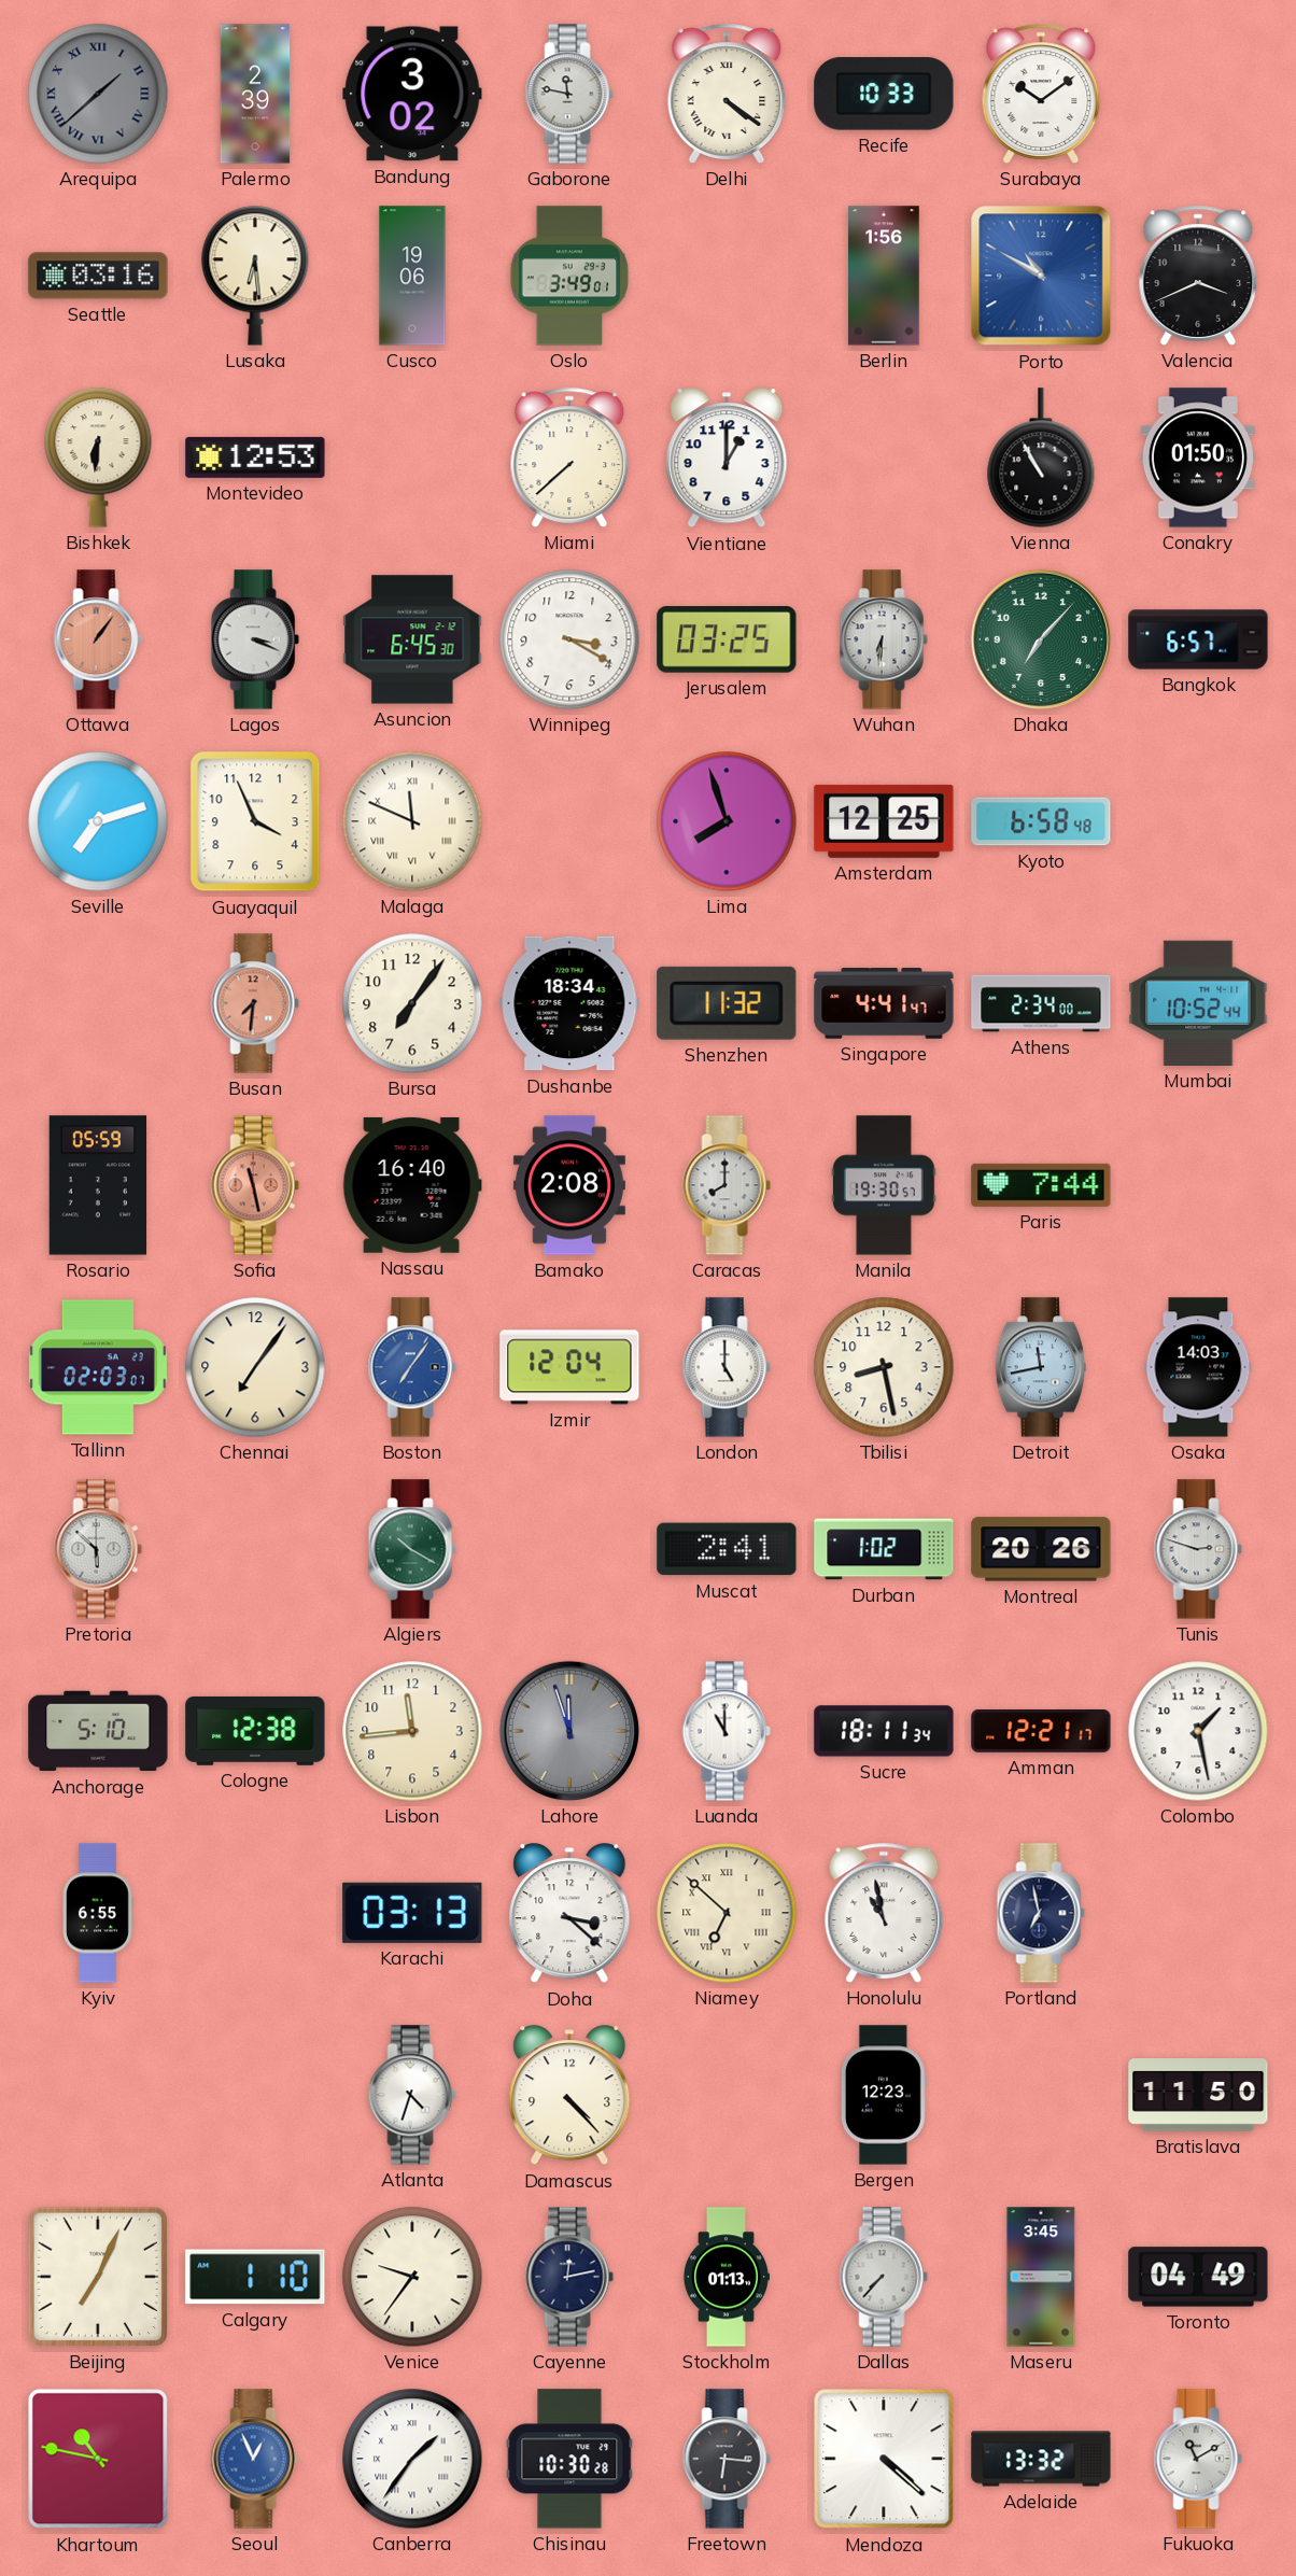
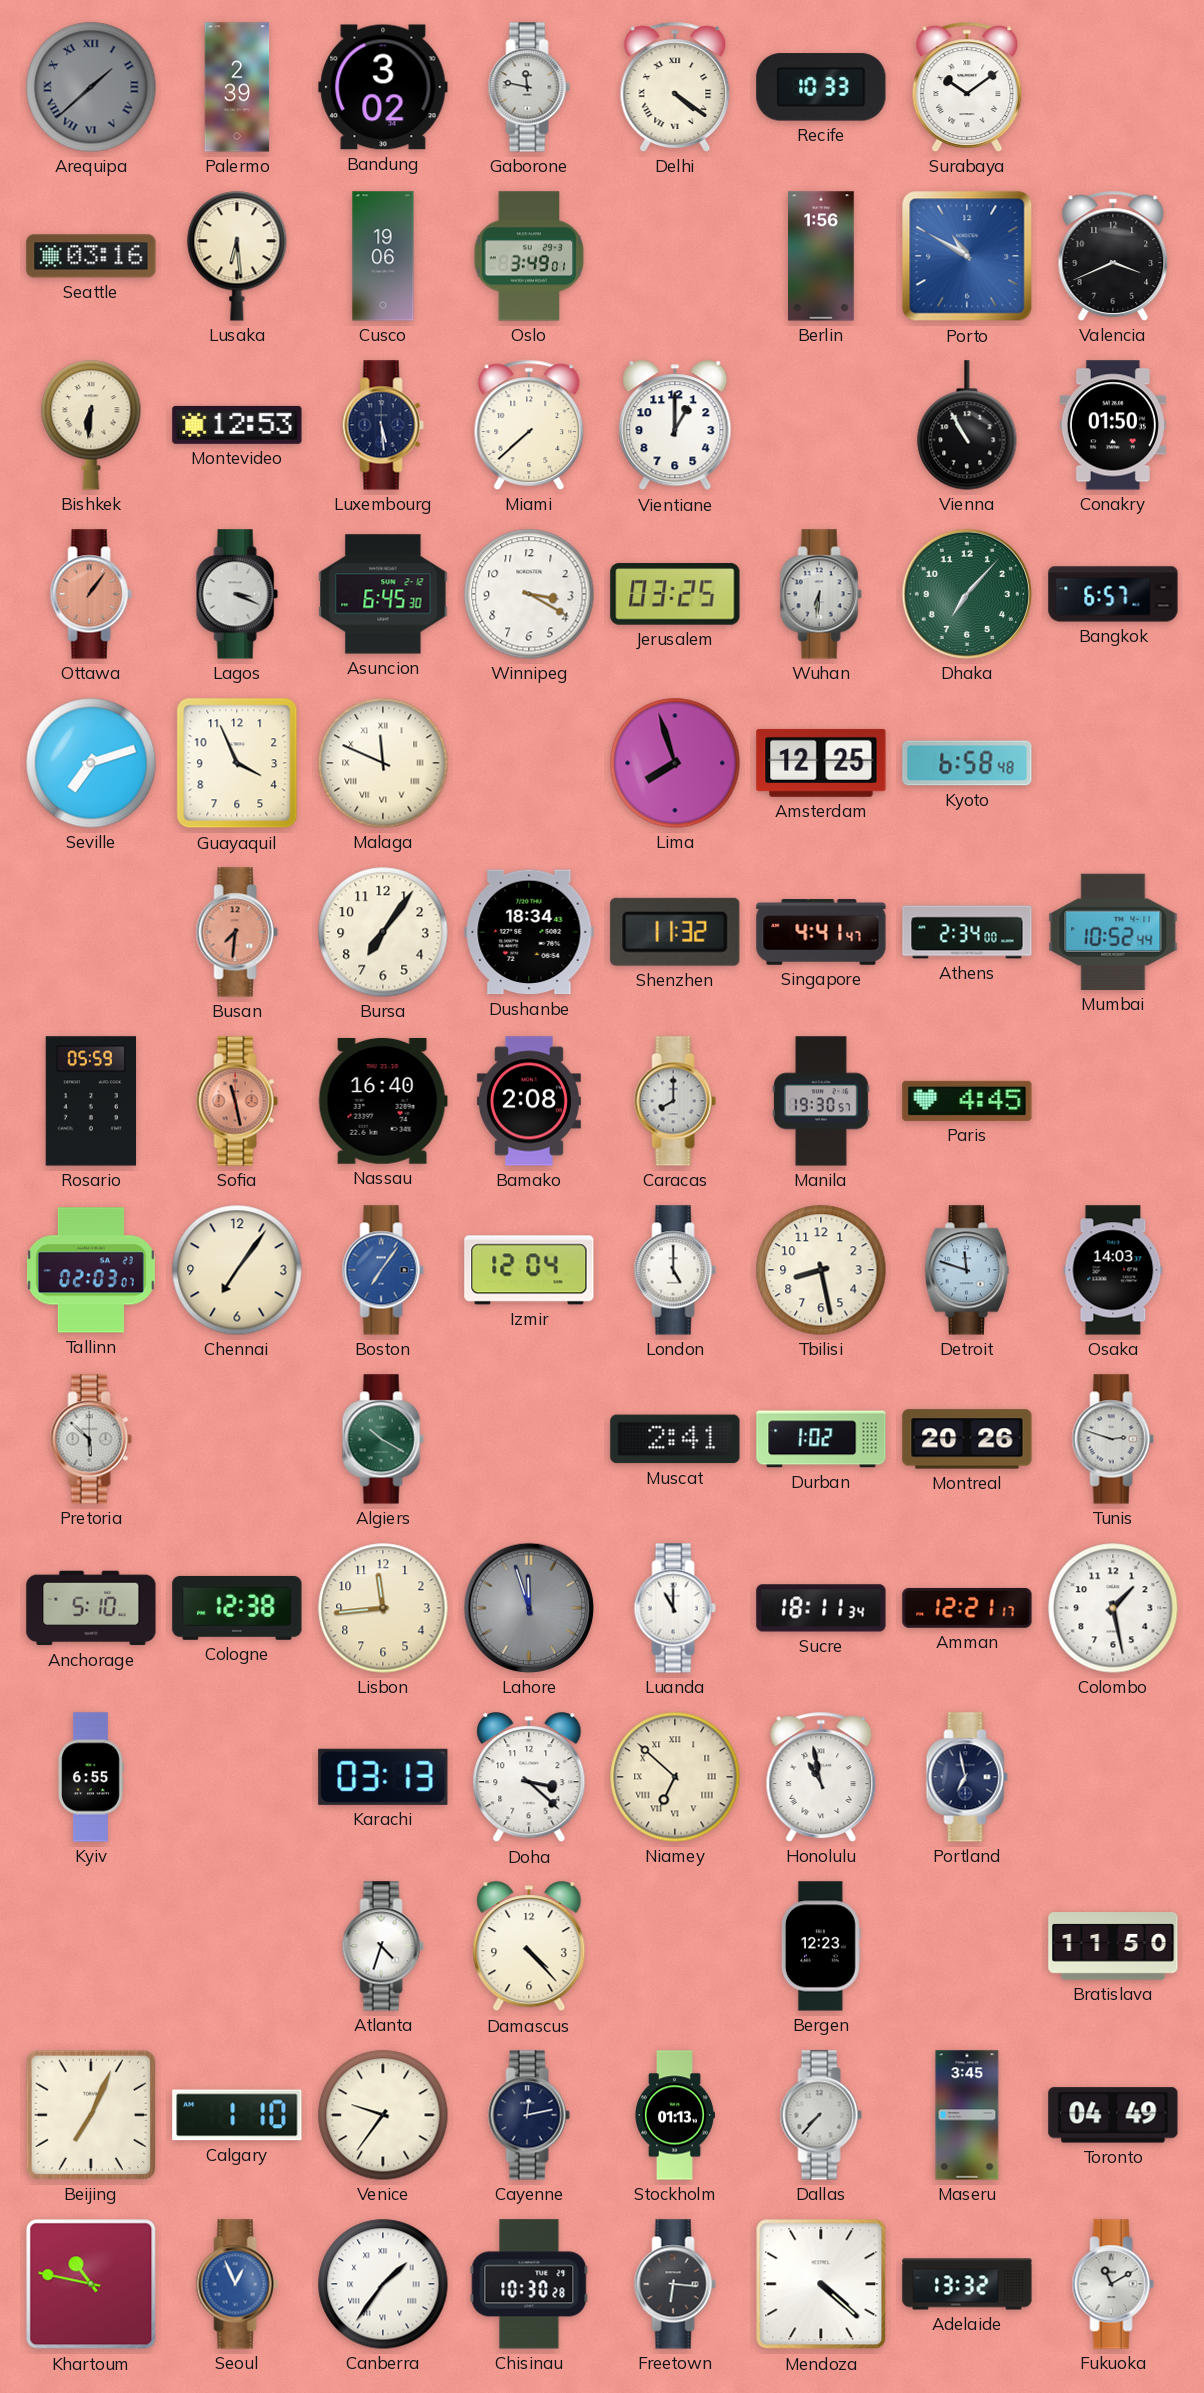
Luxembourg: none -> 5:29
Paris: 7:44 -> 4:45
Detroit: 11:43 -> 11:48
